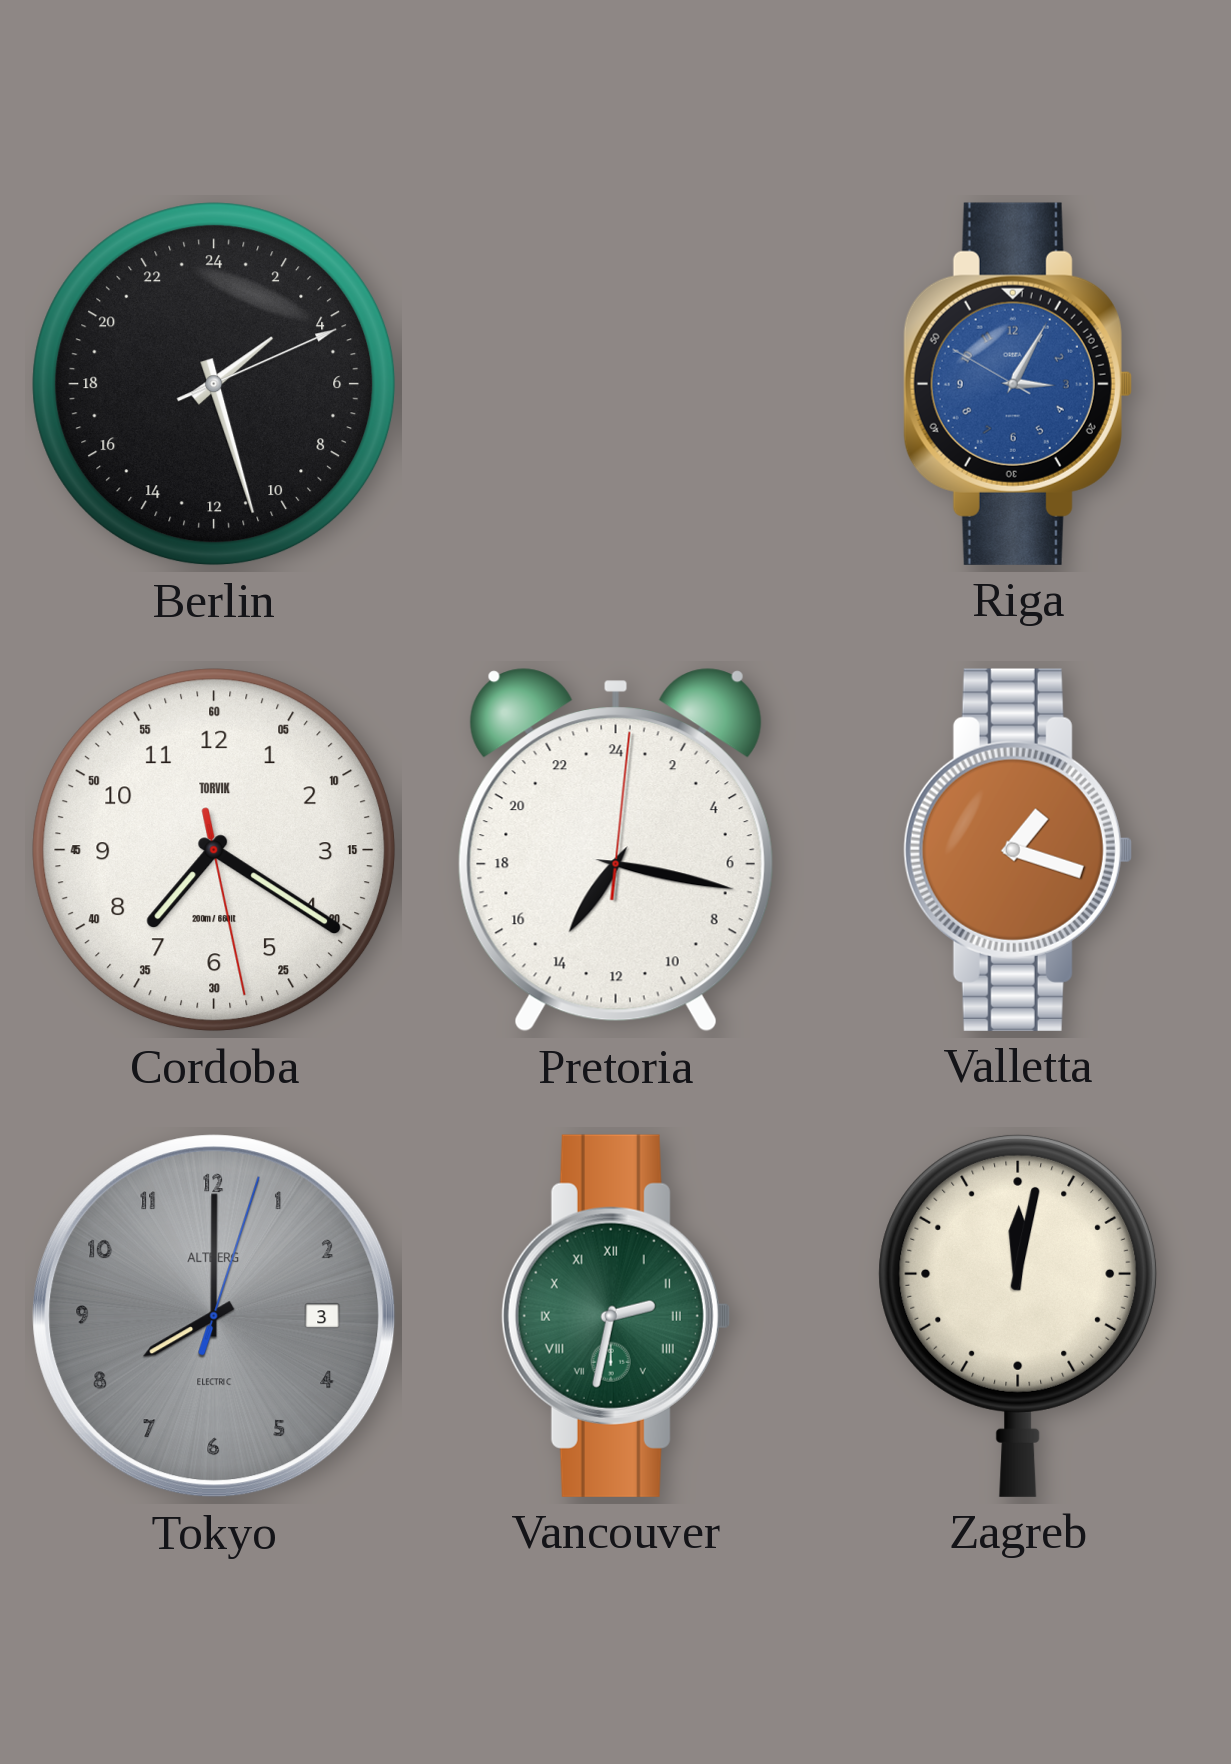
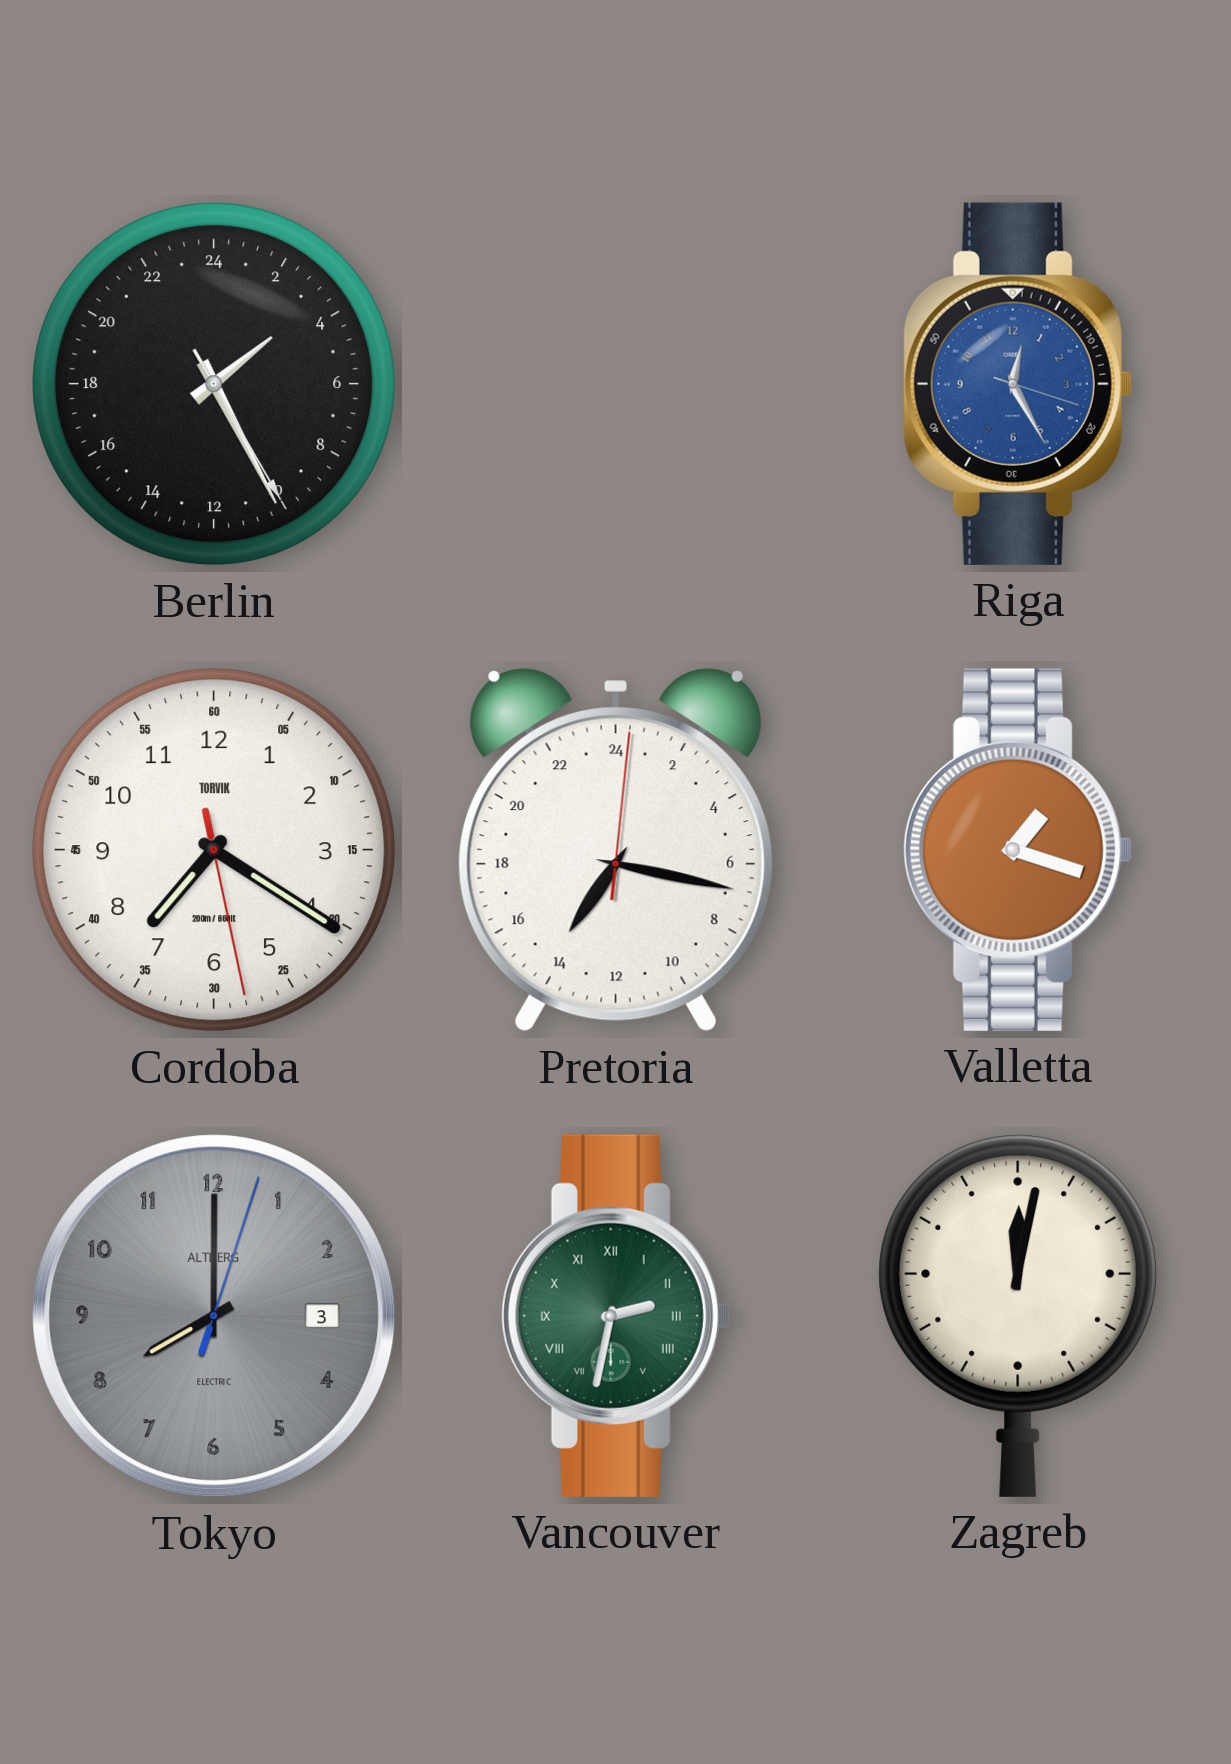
Berlin: 3:27 -> 3:25
Riga: 3:04 -> 12:25
